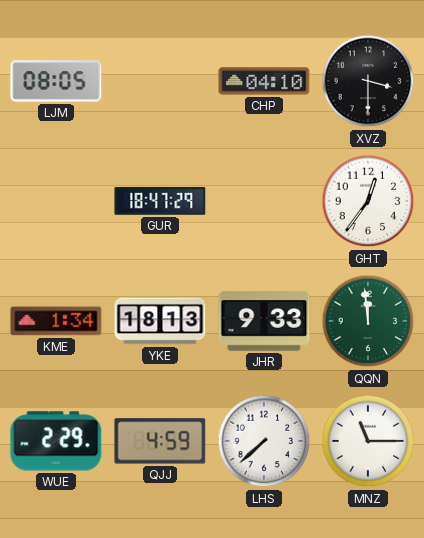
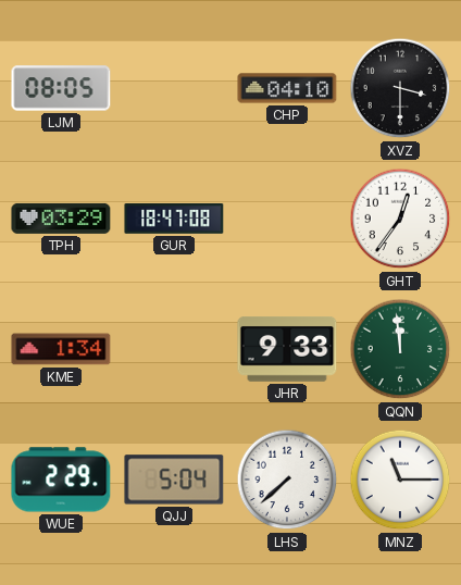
TPH: none -> 03:29
GUR: 18:47:29 -> 18:47:08
YKE: 18:13 -> none
QJJ: 4:59 -> 5:04
